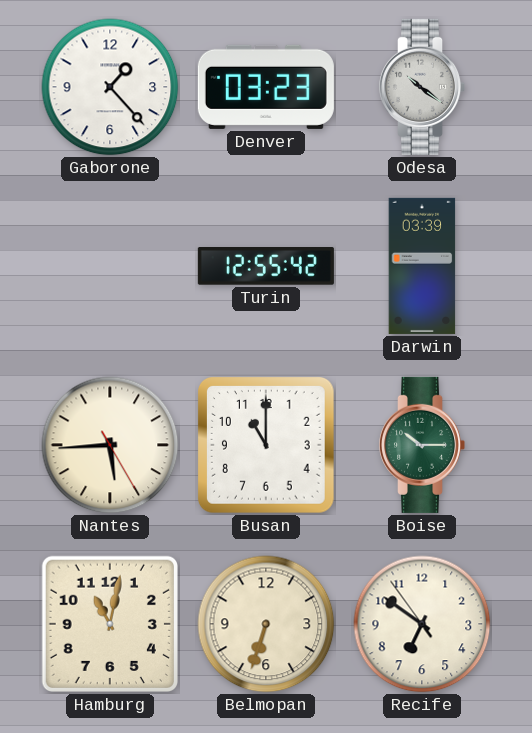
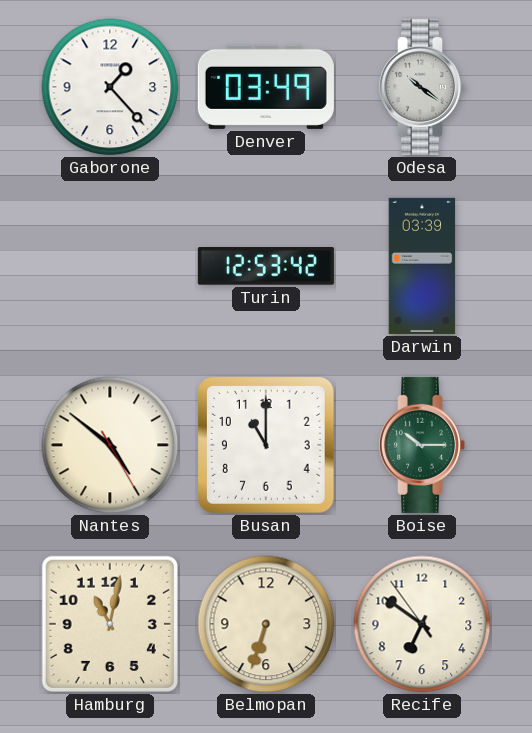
Denver: 03:23 -> 03:49
Turin: 12:55 -> 12:53
Nantes: 5:44 -> 4:51
